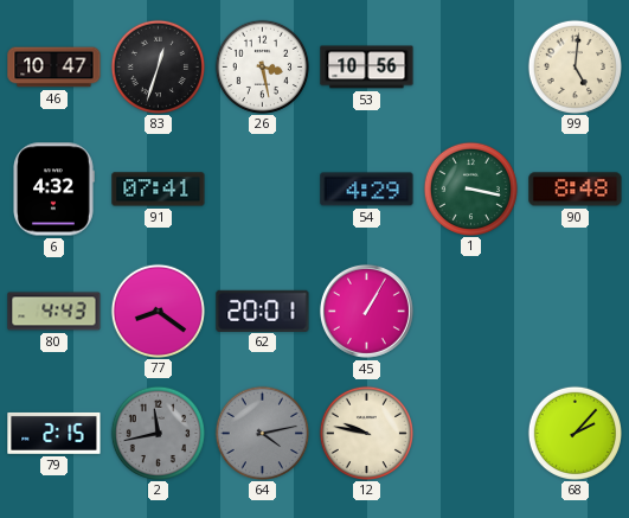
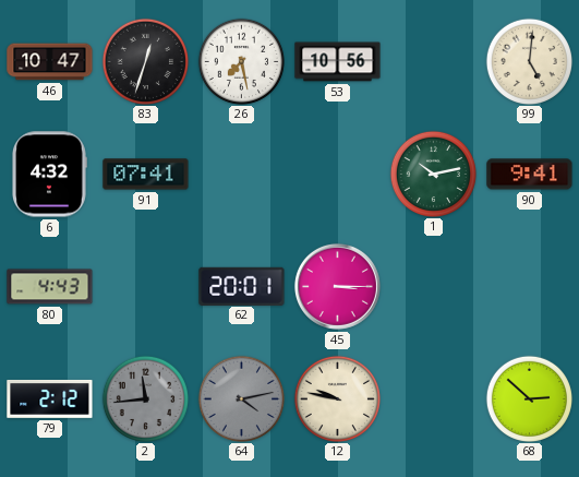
26: 3:28 -> 7:28
54: 4:29 -> none
1: 3:17 -> 10:13
90: 8:48 -> 9:41
77: 8:21 -> none
45: 1:05 -> 3:15
79: 2:15 -> 2:12
2: 11:43 -> 11:44
68: 2:07 -> 2:52
